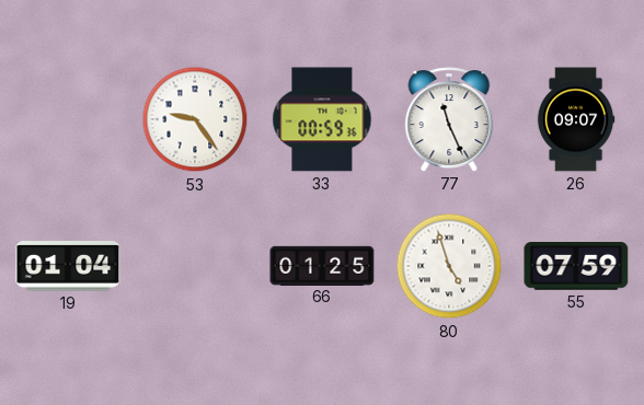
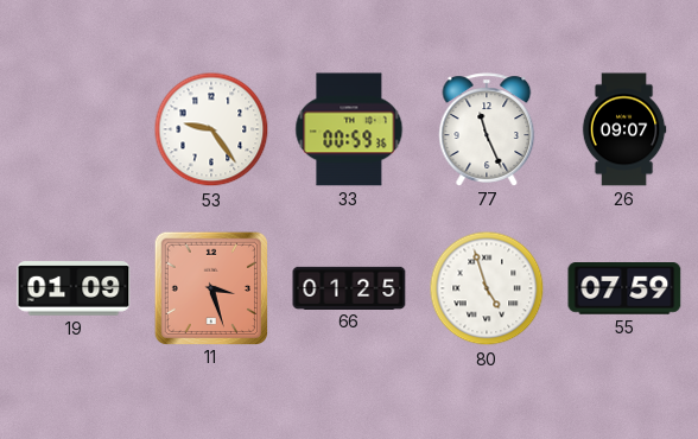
19: 01:04 -> 01:09
11: none -> 3:27
